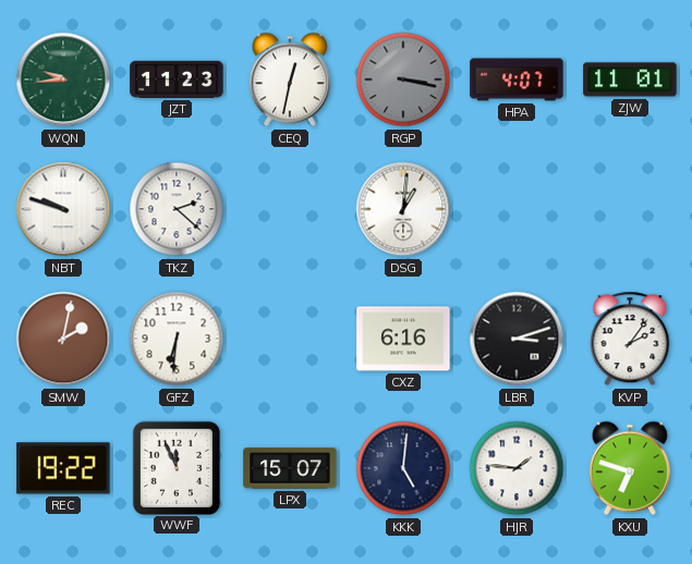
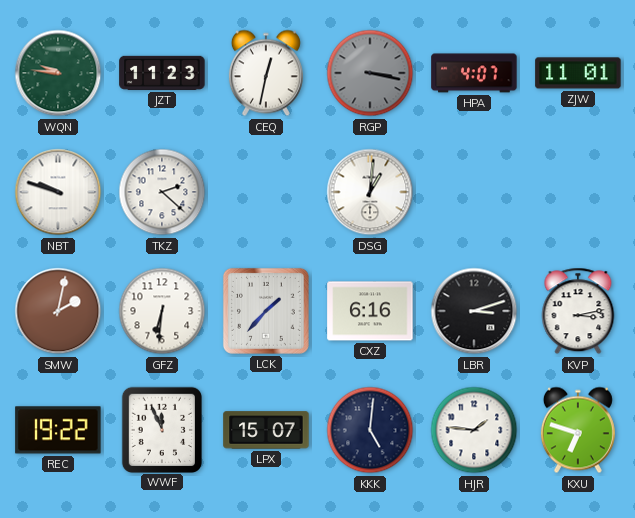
WQN: 9:44 -> 9:46
LCK: none -> 1:37
KVP: 2:06 -> 3:13
